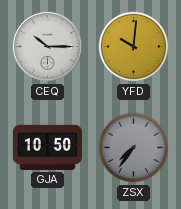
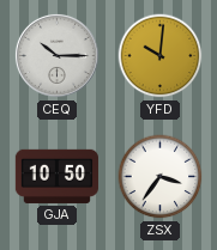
ZSX: 7:36 -> 3:36
ZSX dial: grey -> white
